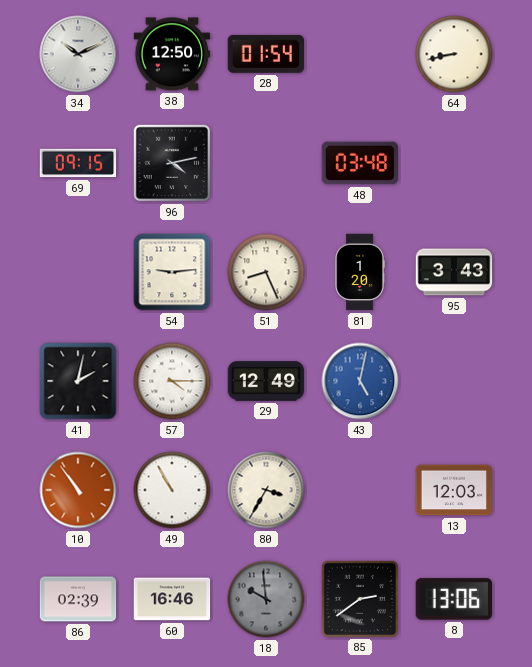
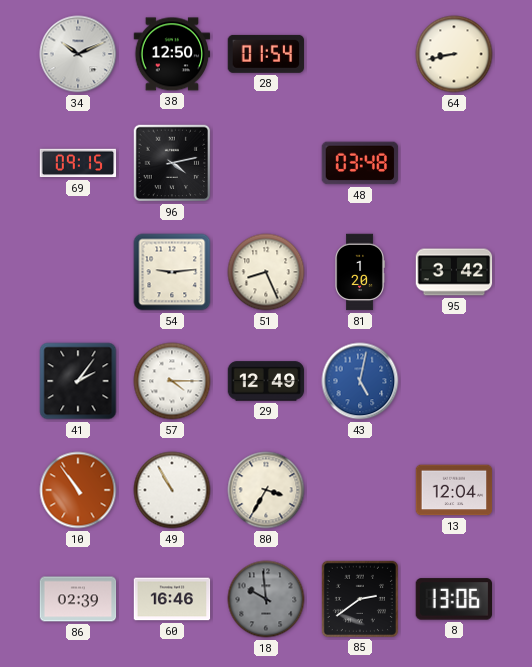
95: 3:43 -> 3:42
41: 2:02 -> 2:06
13: 12:03 -> 12:04
